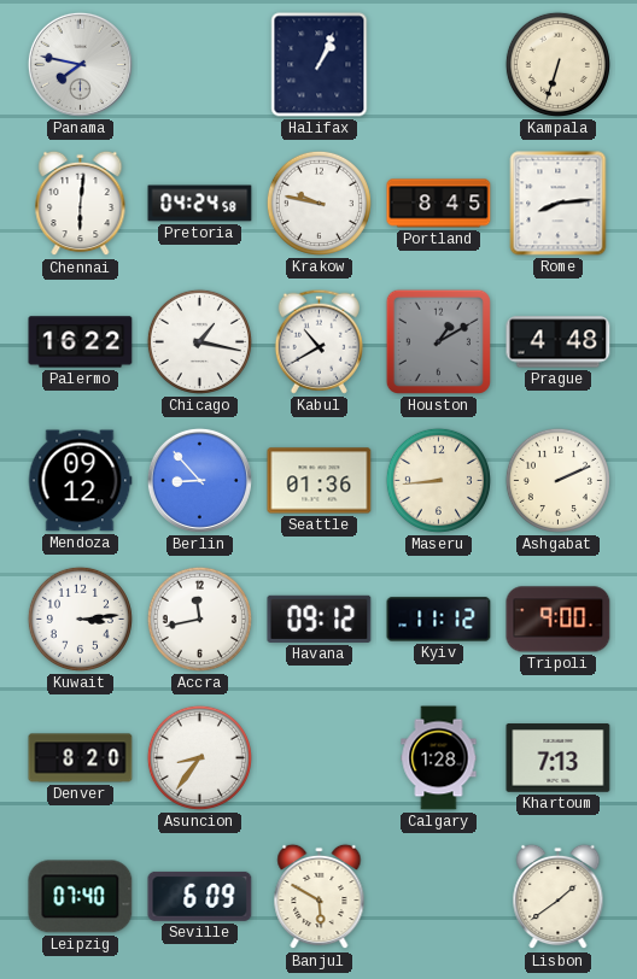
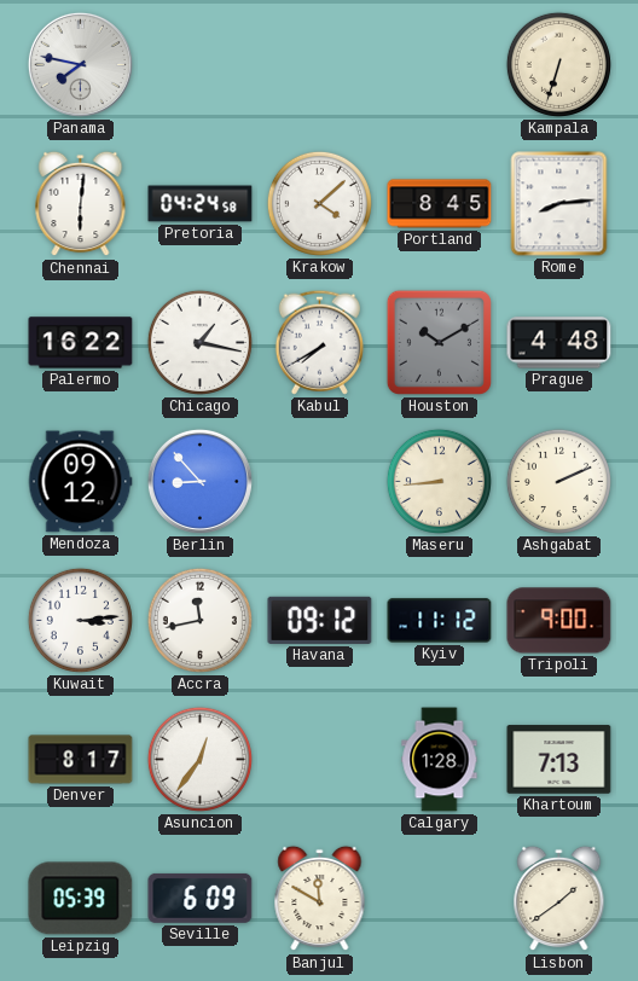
Halifax: 1:04 -> none
Krakow: 9:47 -> 4:08
Kabul: 10:40 -> 7:40
Houston: 1:10 -> 10:10
Seattle: 01:36 -> none
Denver: 8:20 -> 8:17
Asuncion: 8:36 -> 12:36
Leipzig: 07:40 -> 05:39
Banjul: 5:50 -> 11:50
